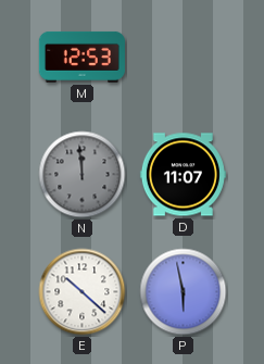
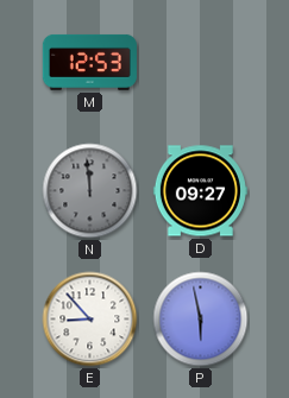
D: 11:07 -> 09:27
E: 10:22 -> 8:53
